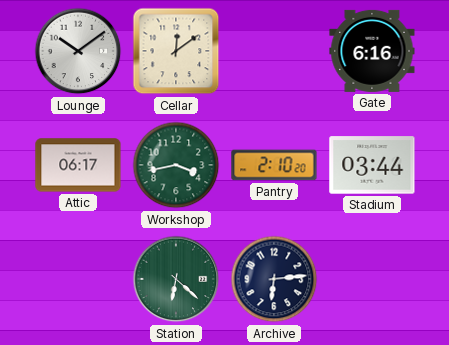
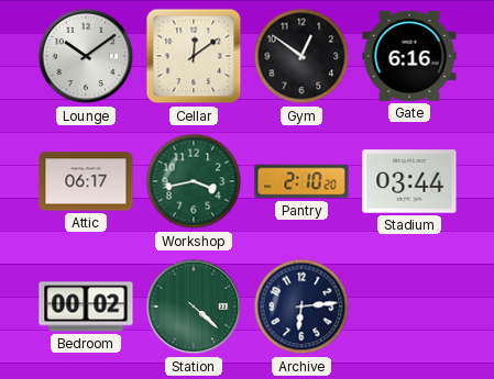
Gym: none -> 12:51
Bedroom: none -> 00:02
Station: 6:22 -> 4:22
